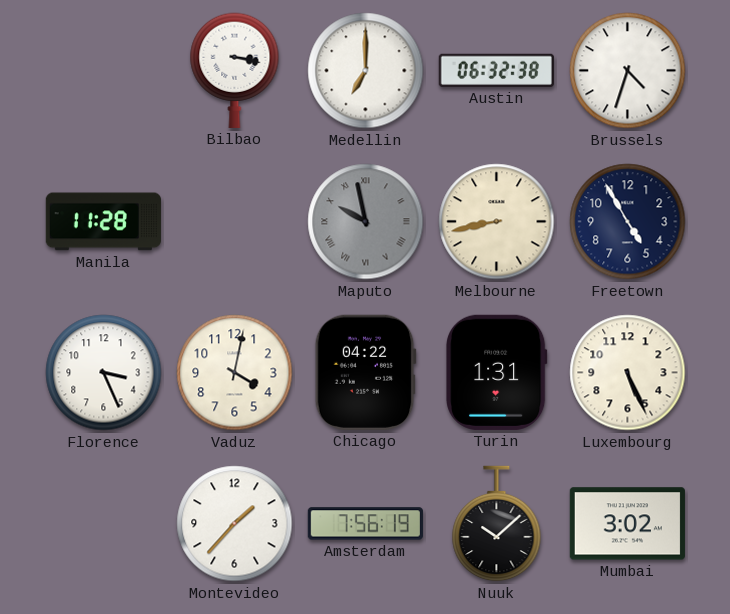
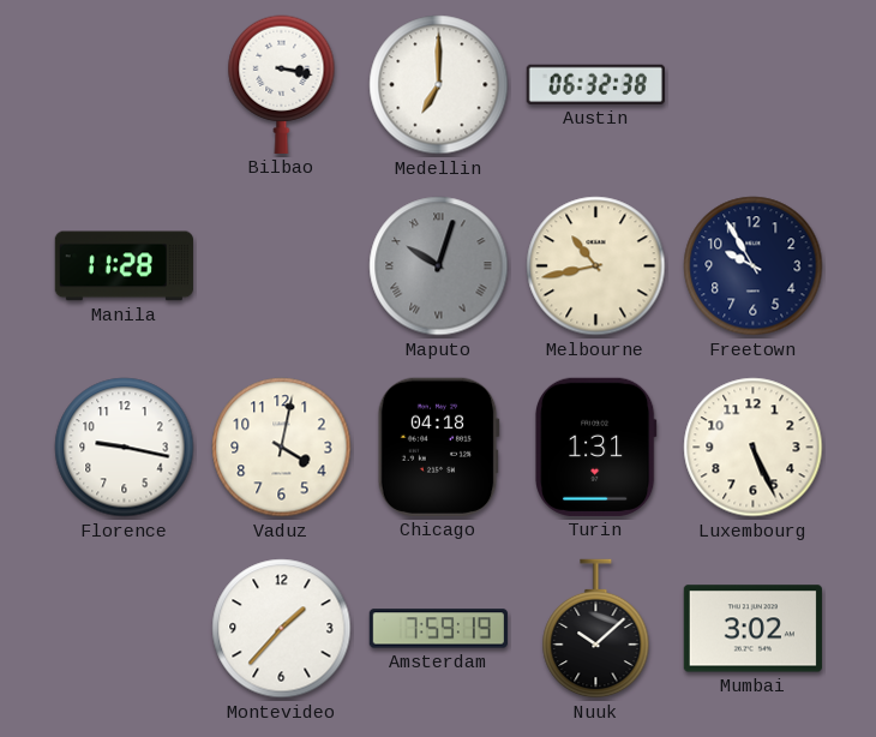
Brussels: 4:33 -> none
Maputo: 9:58 -> 10:03
Melbourne: 8:43 -> 10:43
Freetown: 4:55 -> 9:55
Florence: 3:26 -> 9:17
Chicago: 04:22 -> 04:18
Amsterdam: 7:56 -> 7:59
